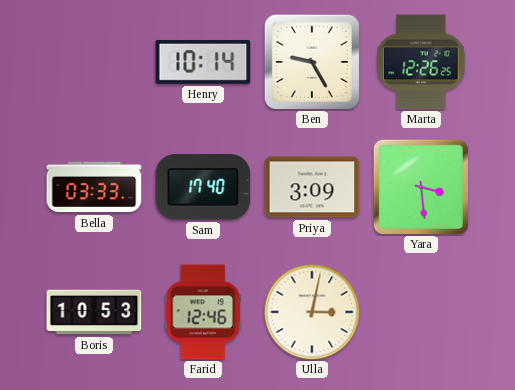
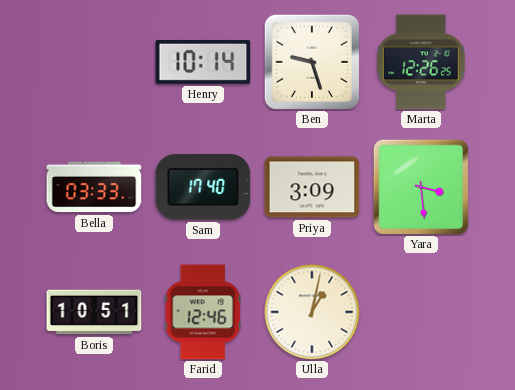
Ben: 9:25 -> 9:27
Boris: 10:53 -> 10:51
Ulla: 3:02 -> 1:02
